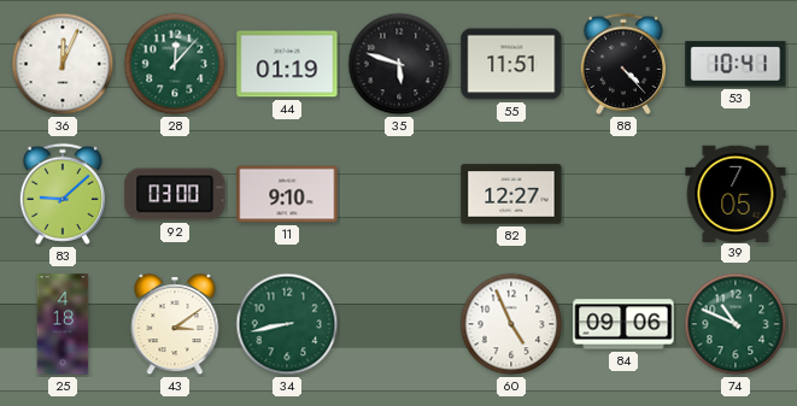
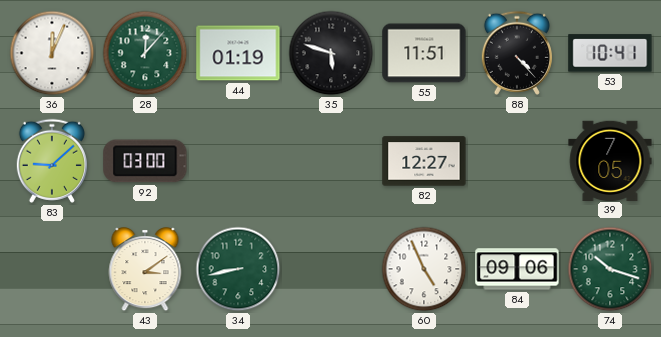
11: 9:10 -> none
25: 4:18 -> none
74: 10:49 -> 10:18
